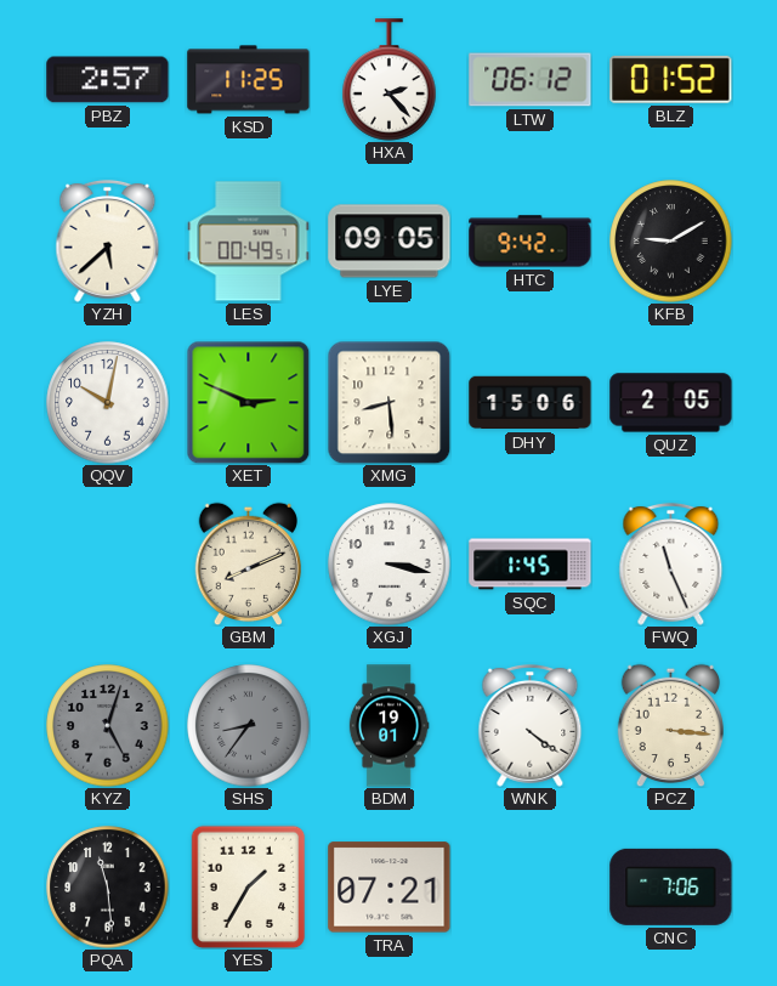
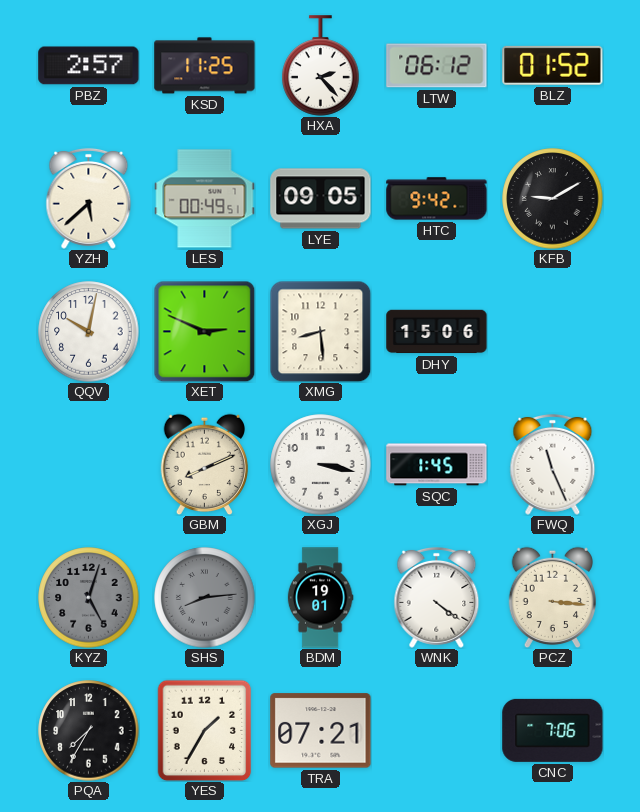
QUZ: 2:05 -> none
SHS: 8:36 -> 8:14
PQA: 11:29 -> 7:35
